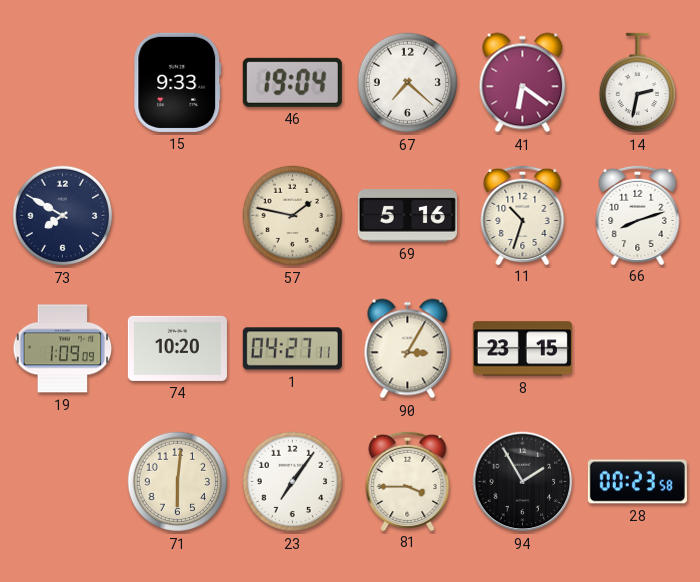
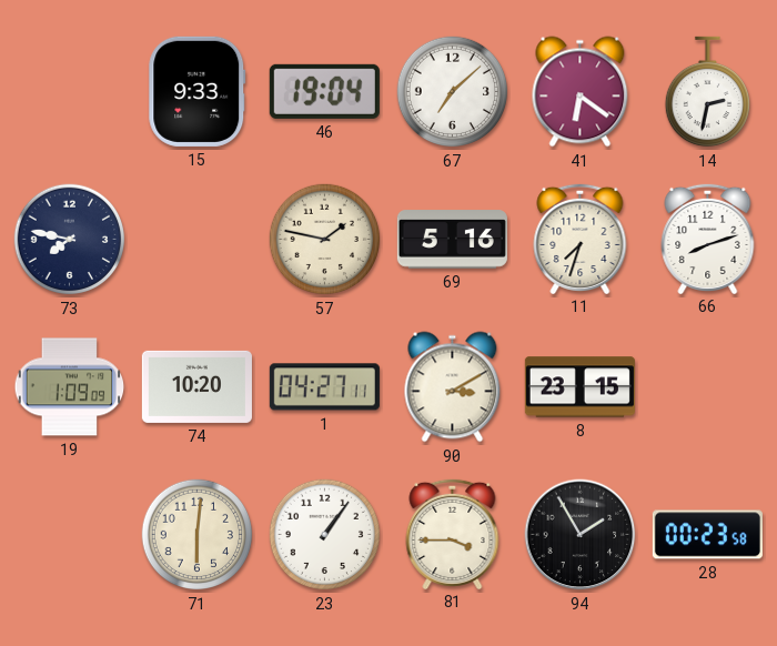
67: 7:22 -> 7:08
73: 7:50 -> 7:47
11: 10:33 -> 7:33
90: 3:05 -> 3:10
23: 7:06 -> 1:06
